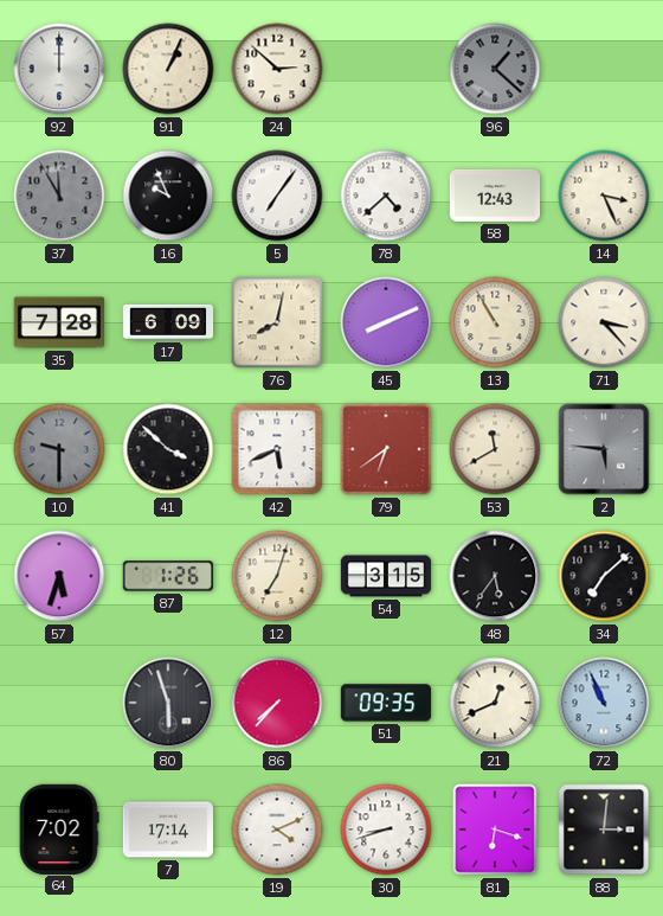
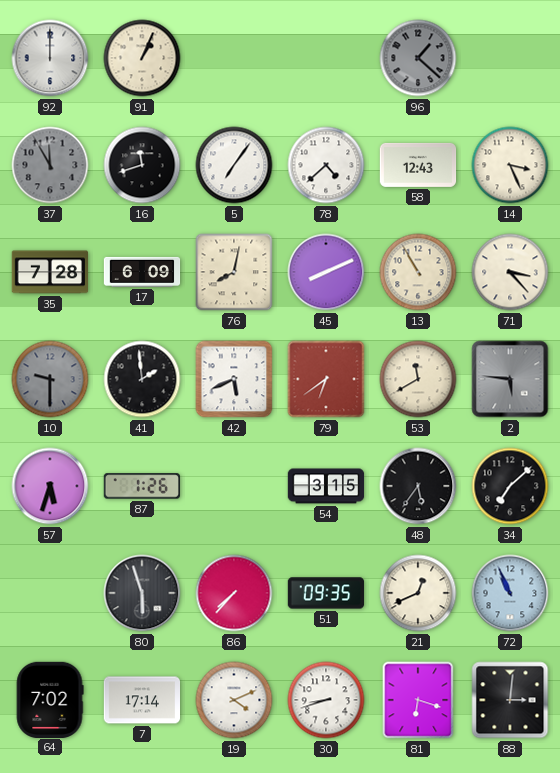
24: 2:52 -> none
16: 9:56 -> 11:42
41: 3:52 -> 1:59
12: 7:03 -> none
